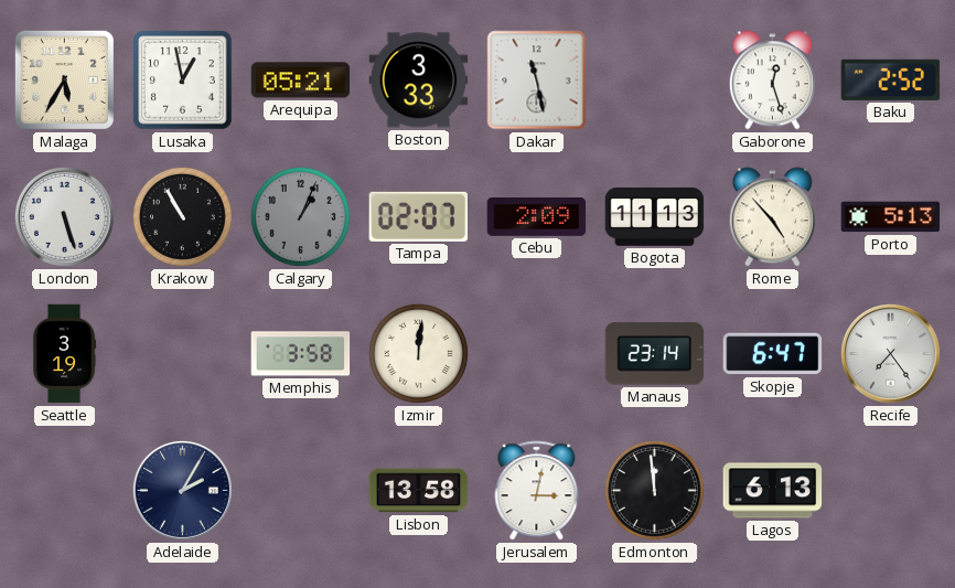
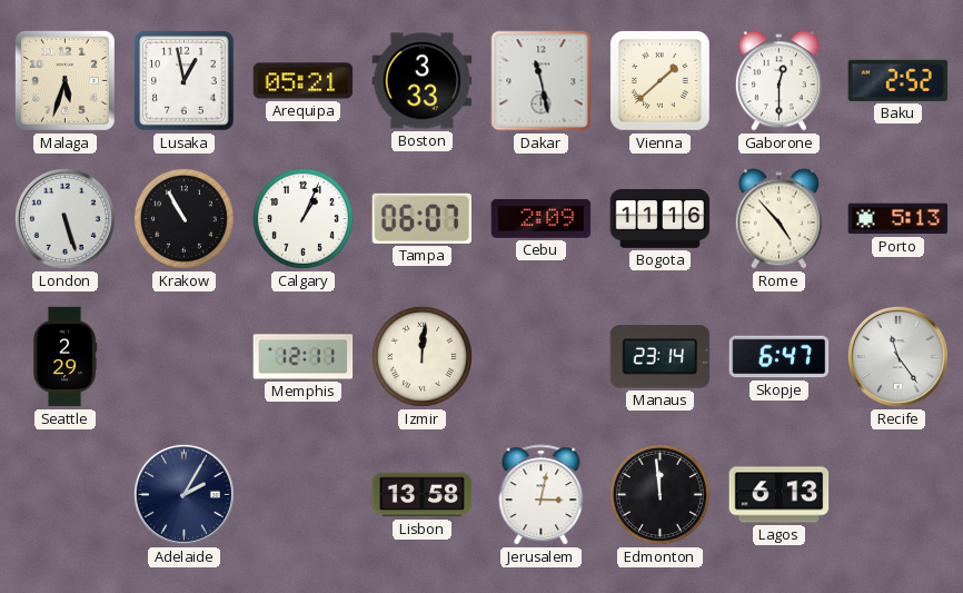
Malaga: 5:35 -> 5:33
Vienna: none -> 1:38
Gaborone: 12:27 -> 12:30
Calgary dial: grey -> white
Tampa: 02:07 -> 06:07
Bogota: 11:13 -> 11:16
Seattle: 3:19 -> 2:29
Memphis: 3:58 -> 12:11
Recife: 7:24 -> 11:24
